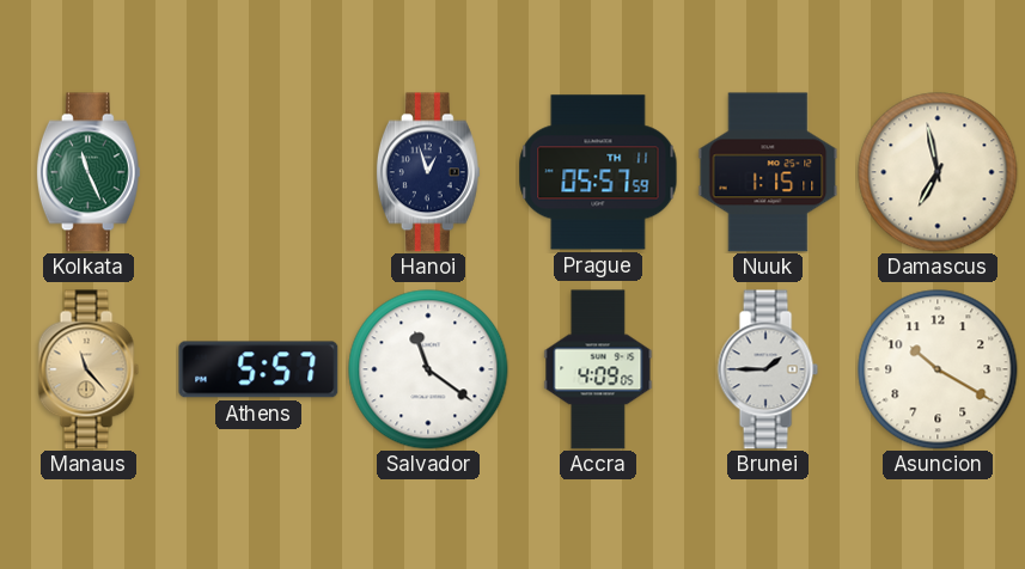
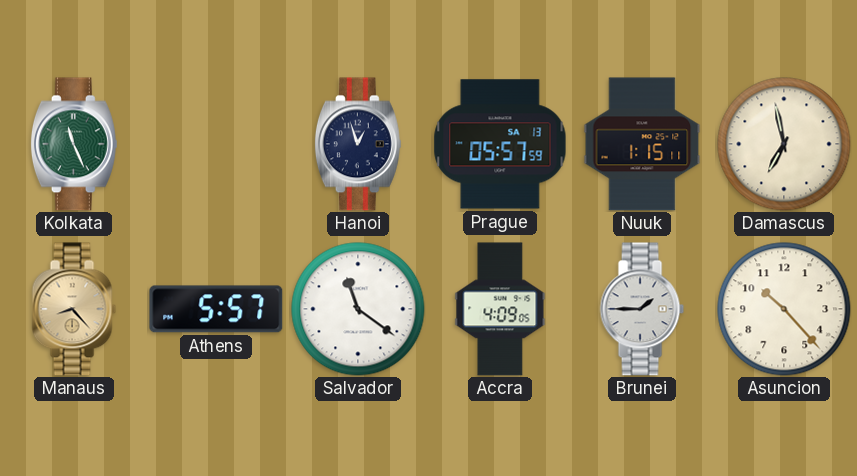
Prague date: TH 11 -> SA 13
Manaus: 11:23 -> 8:23
Asuncion: 10:20 -> 10:23
